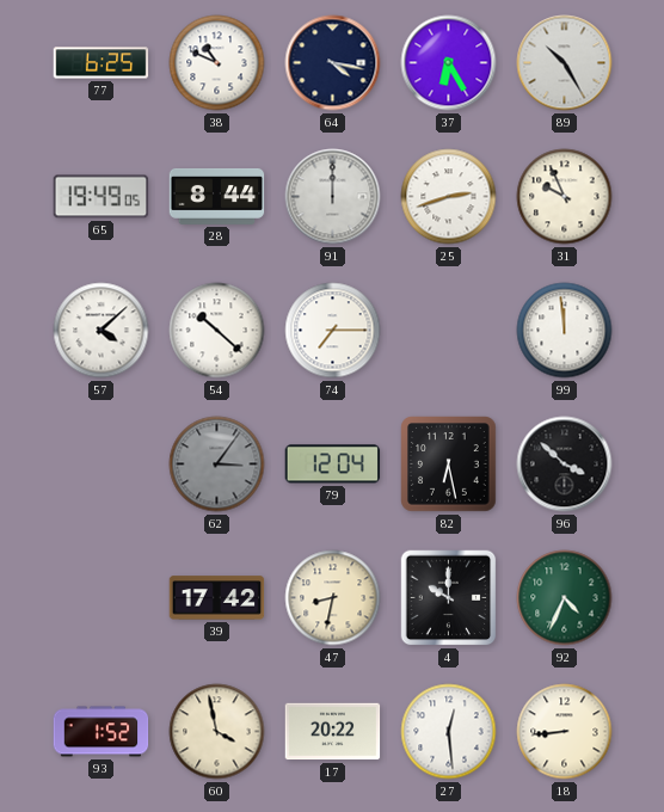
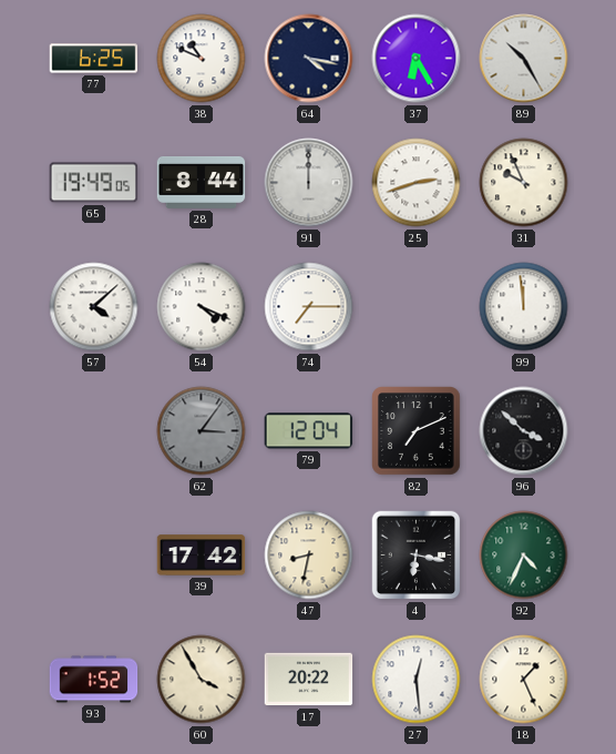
54: 10:22 -> 4:19
82: 6:28 -> 7:11
4: 10:00 -> 6:17
60: 3:58 -> 3:55
18: 8:44 -> 1:26
